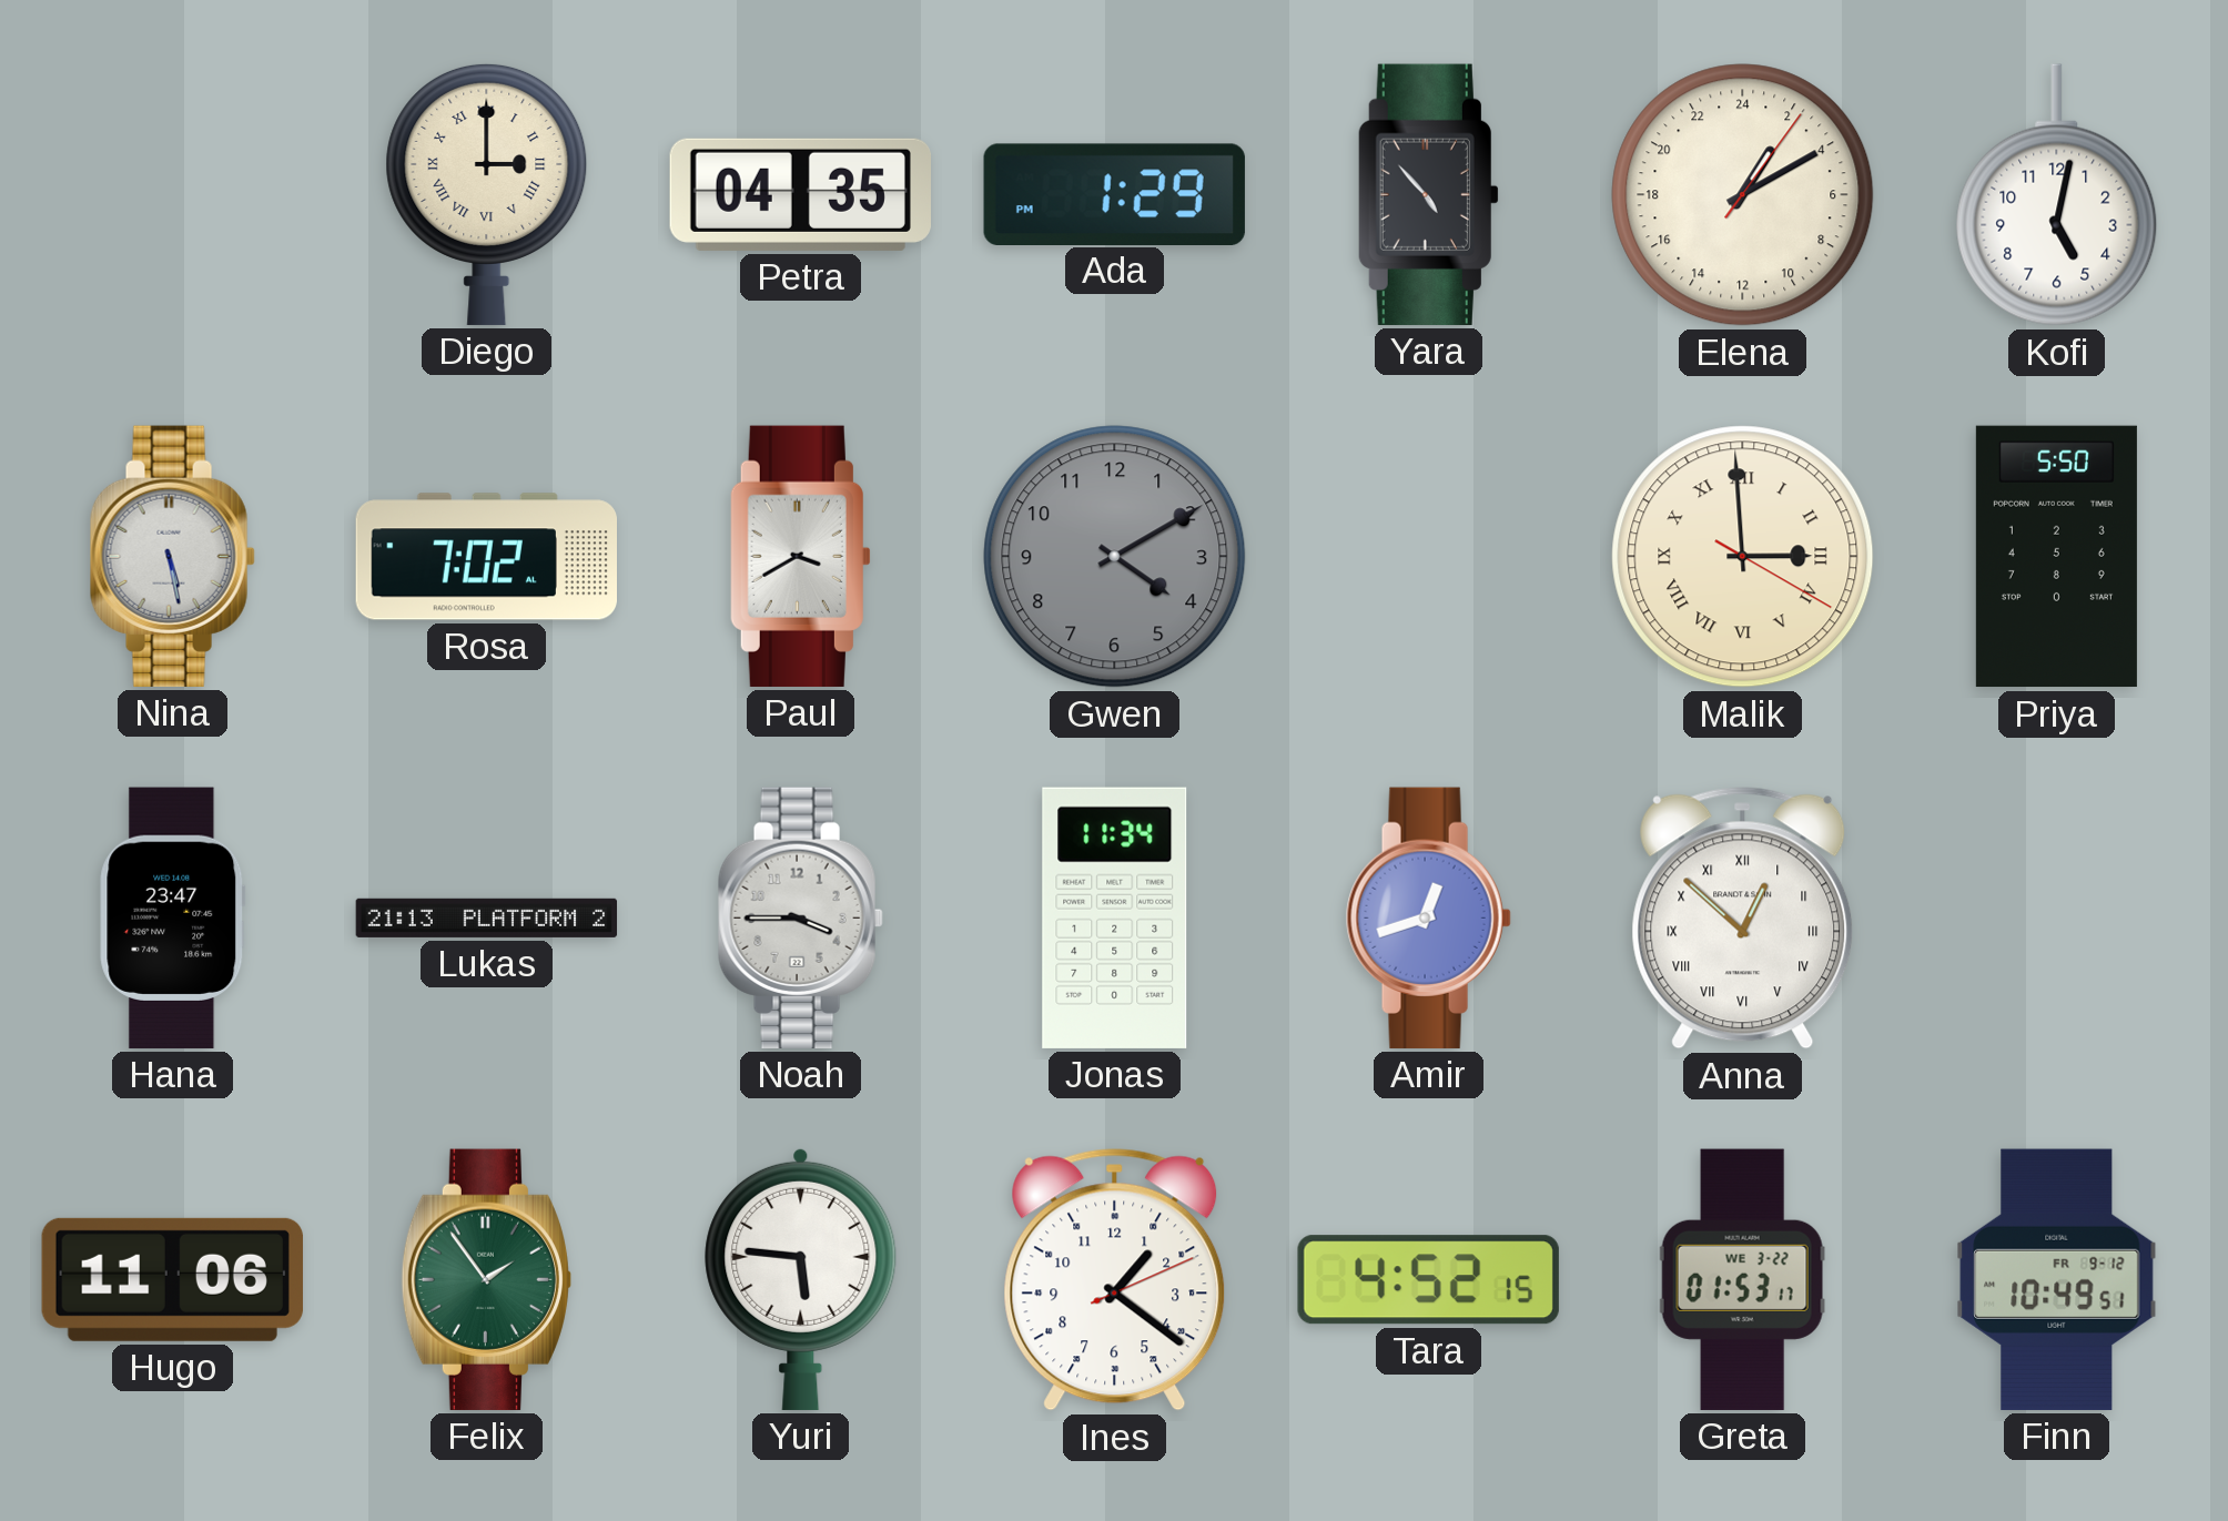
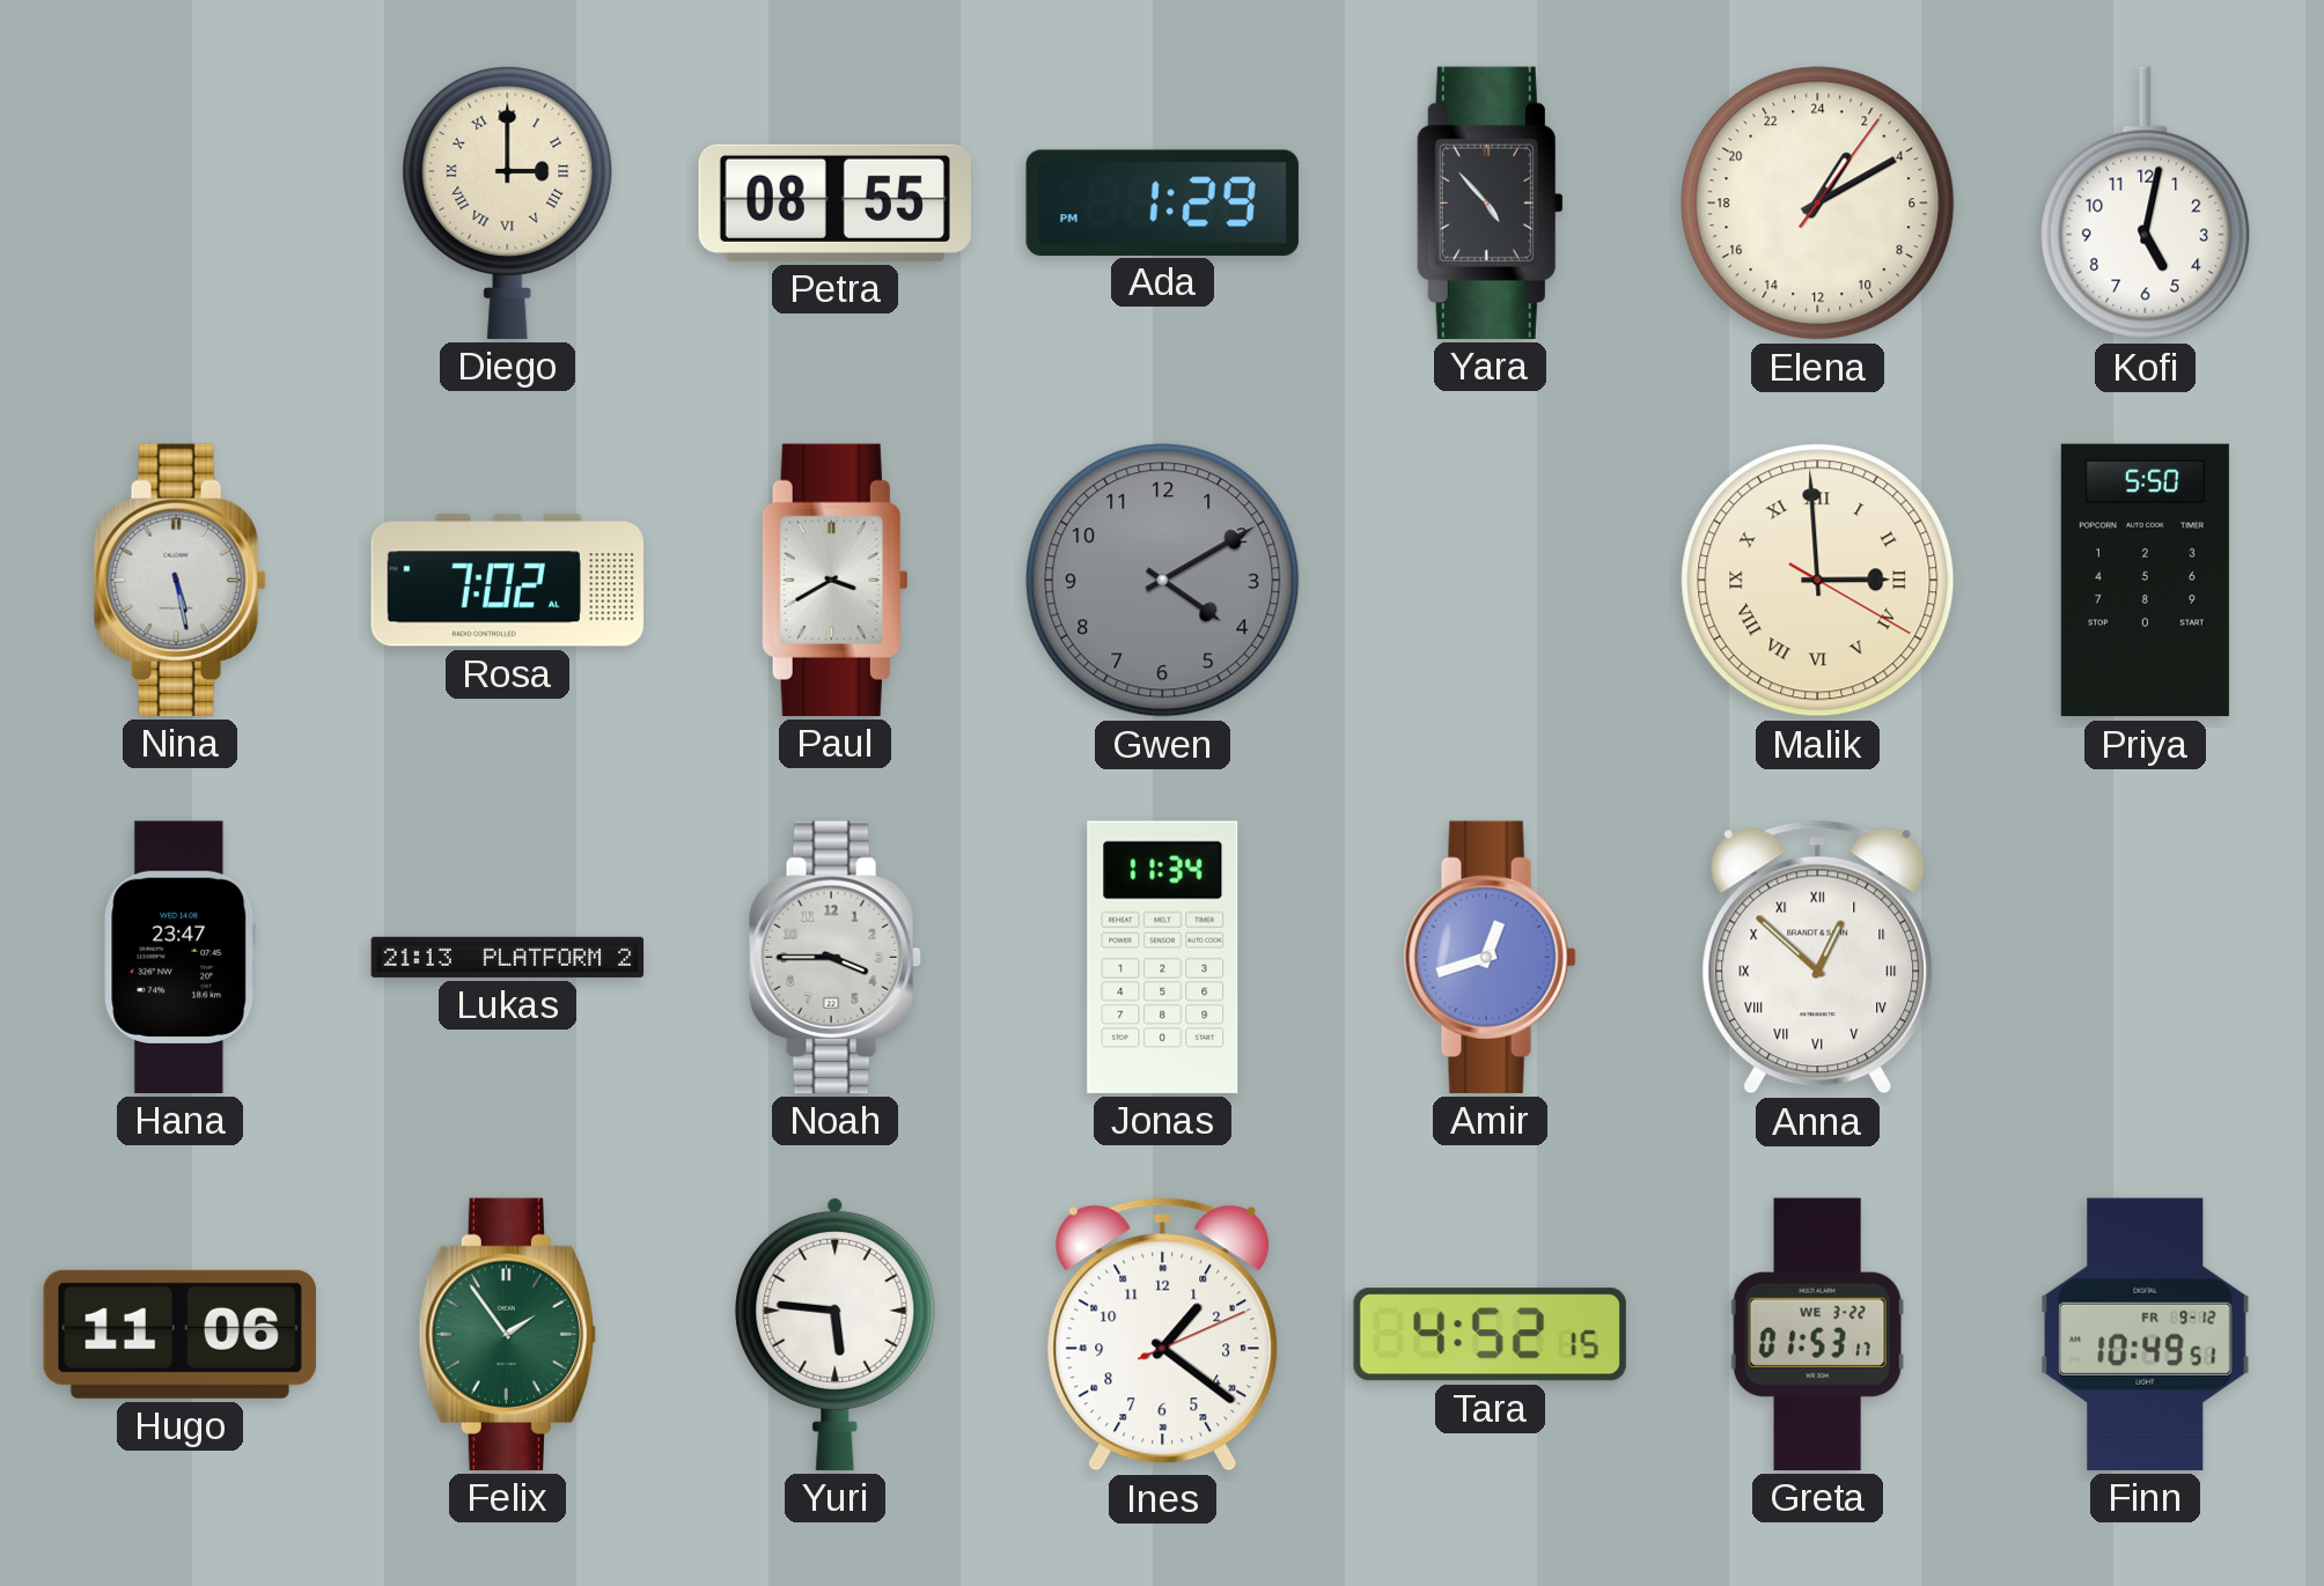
Petra: 04:35 -> 08:55
